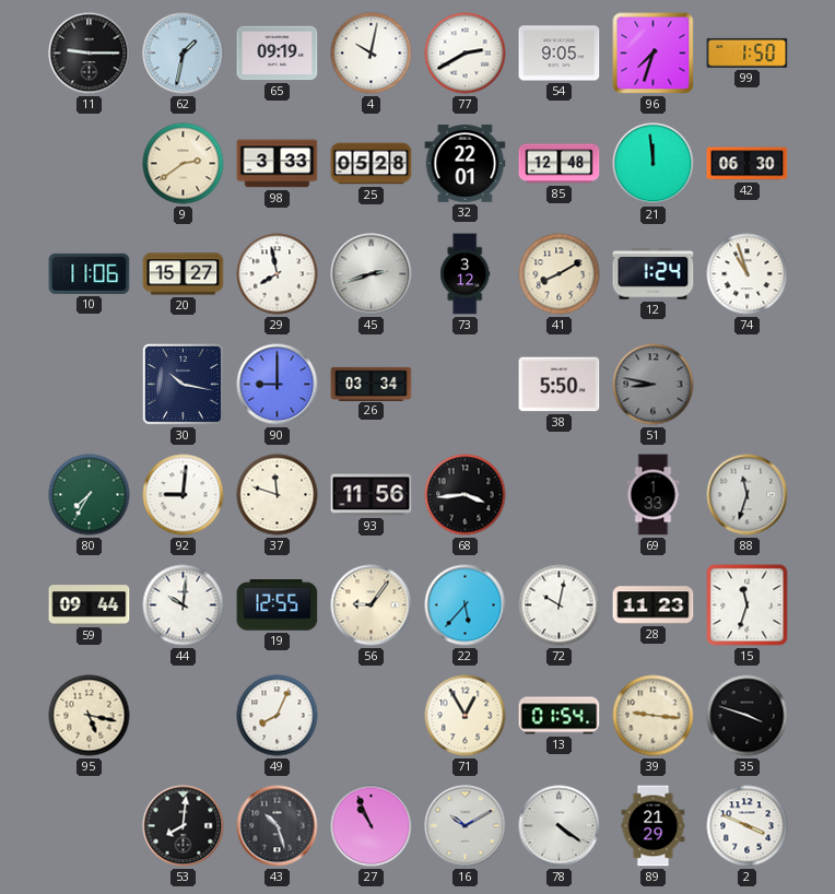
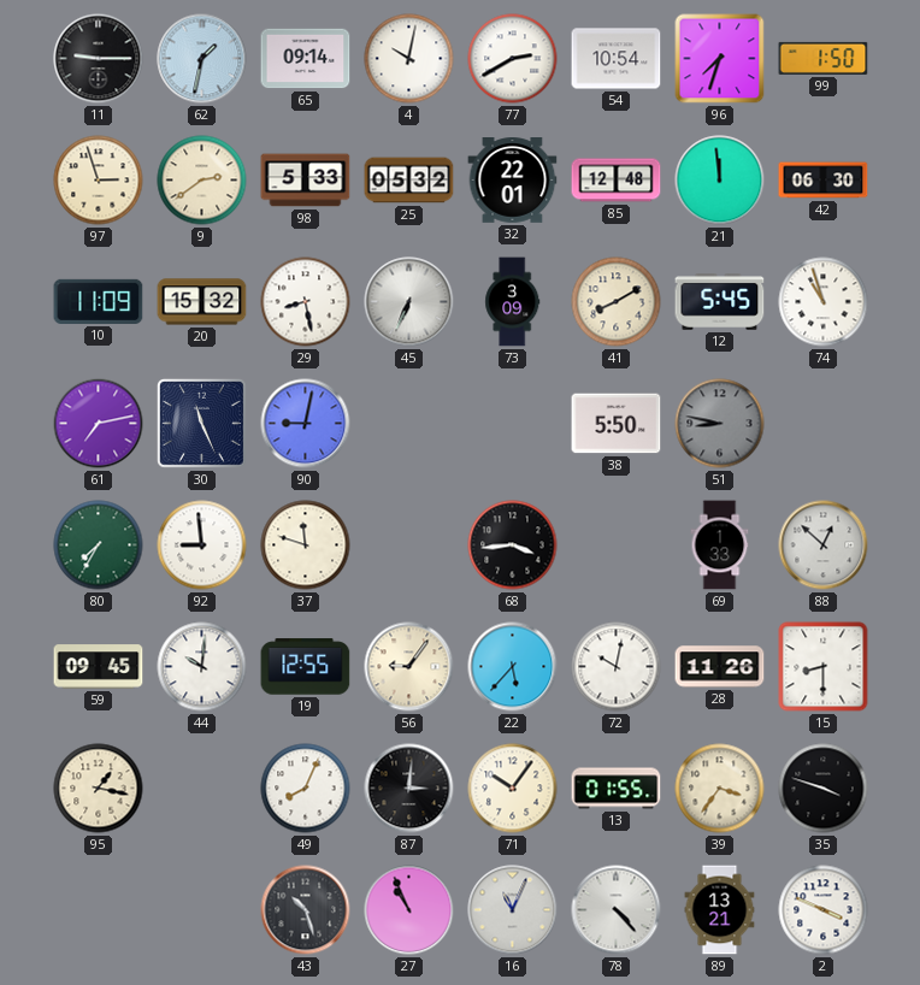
65: 09:19 -> 09:14
54: 9:05 -> 10:54
97: none -> 2:57
98: 3:33 -> 5:33
25: 05:28 -> 05:32
10: 11:06 -> 11:09
20: 15:27 -> 15:32
29: 7:58 -> 8:28
45: 2:42 -> 6:34
73: 3:12 -> 3:09
12: 1:24 -> 5:45
61: none -> 7:13
30: 10:17 -> 11:26
90: 9:00 -> 9:02
26: 03:34 -> none
92: 9:01 -> 8:59
93: 11:56 -> none
88: 11:33 -> 12:52
59: 09:44 -> 09:45
28: 11:23 -> 11:26
15: 11:33 -> 8:30
95: 5:17 -> 1:17
87: none -> 3:01
71: 12:55 -> 10:06
13: 01:54 -> 01:55
39: 9:16 -> 3:36
53: 8:01 -> none
16: 10:10 -> 11:04
78: 4:21 -> 4:23
89: 21:29 -> 13:21
